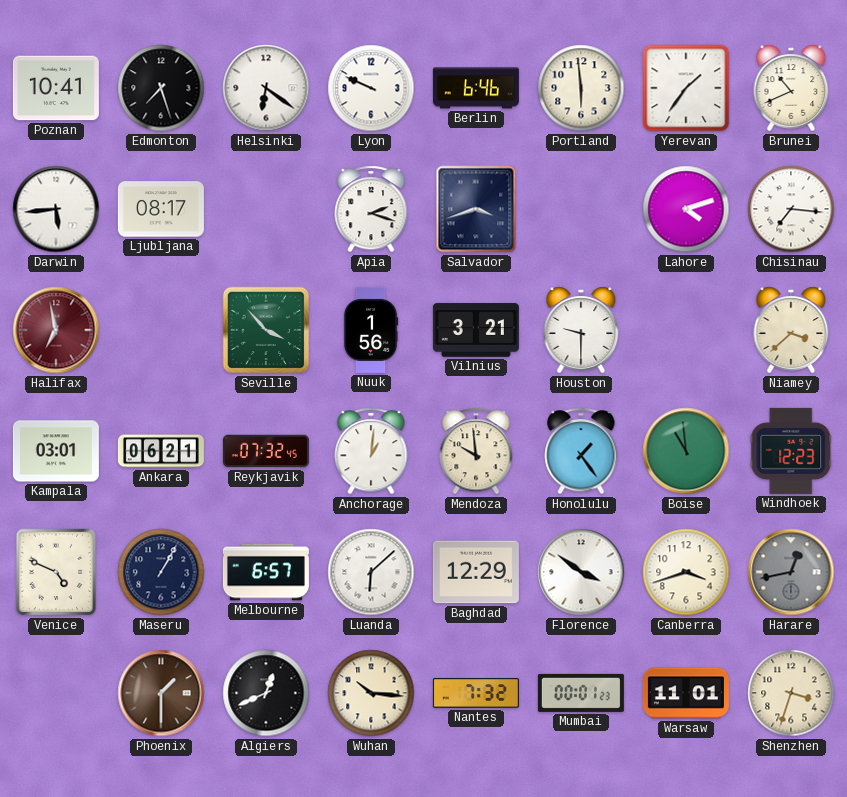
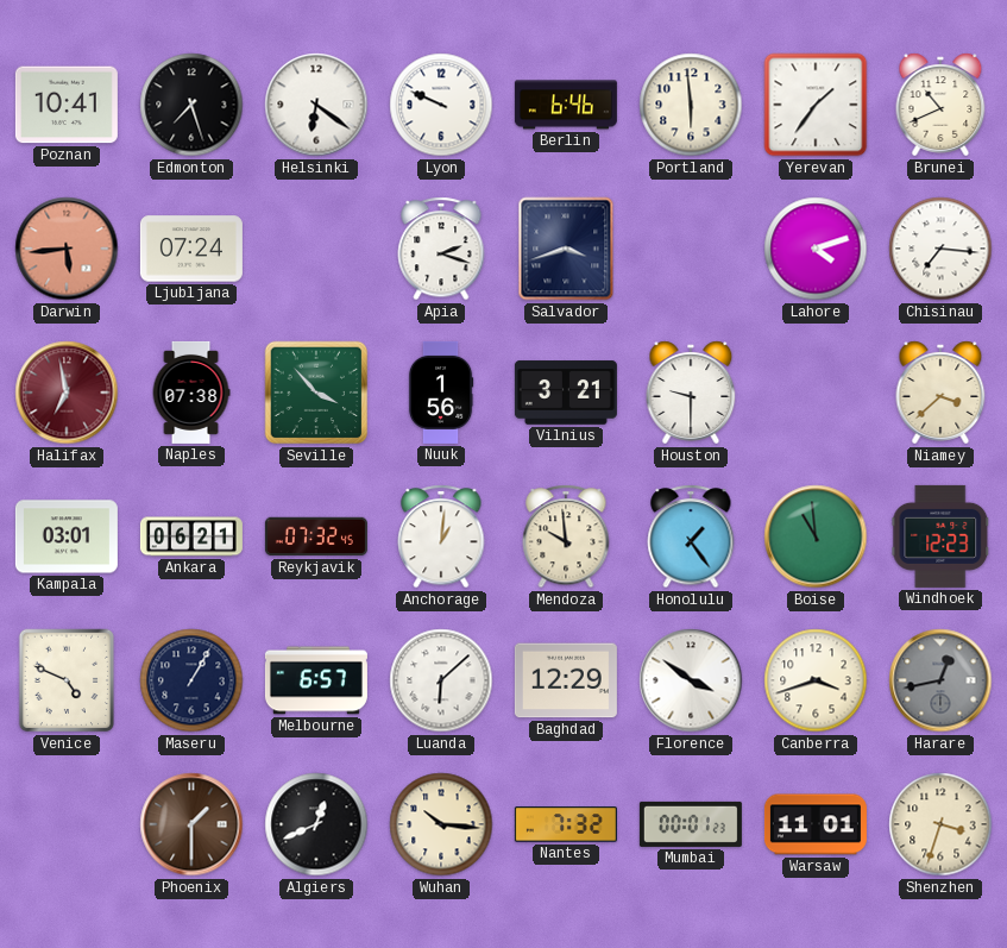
Darwin dial: white -> salmon
Ljubljana: 08:17 -> 07:24
Naples: none -> 07:38
